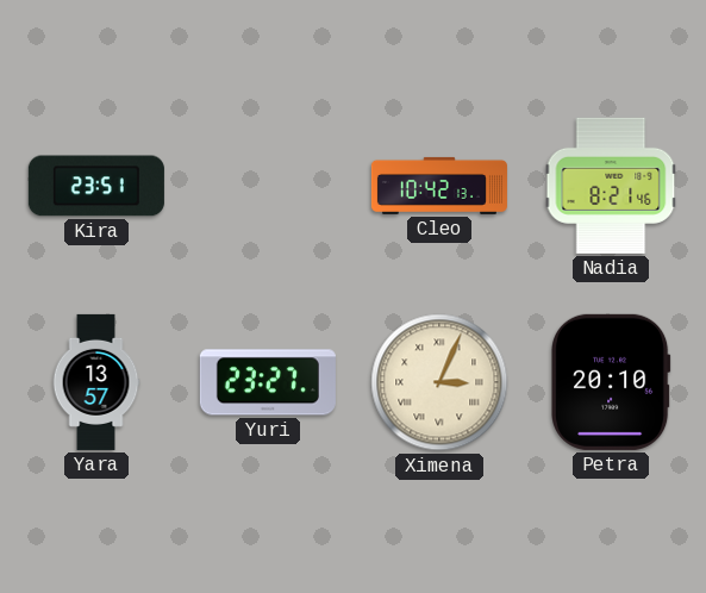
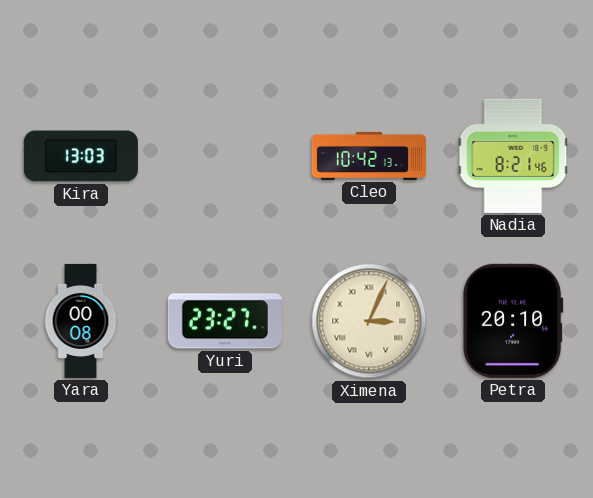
Kira: 23:51 -> 13:03
Yara: 13:57 -> 00:08
